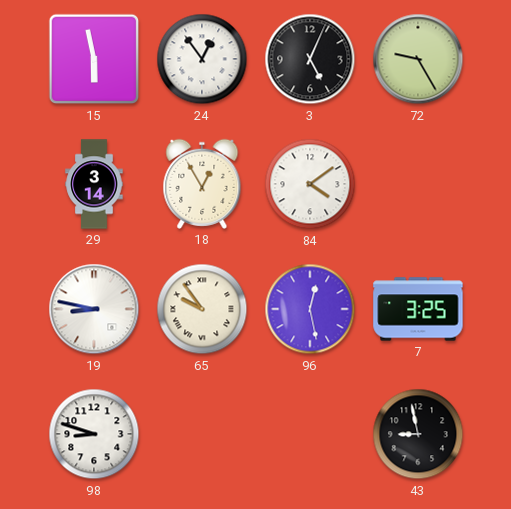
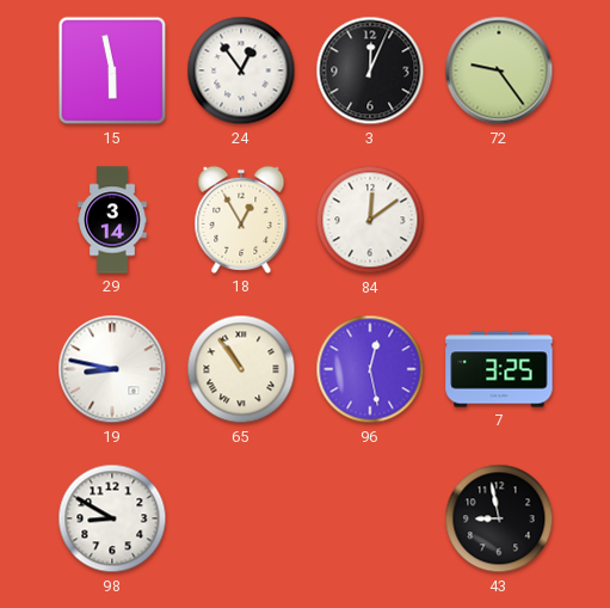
3: 5:04 -> 12:04
72: 9:25 -> 9:24
84: 4:09 -> 12:09
65: 9:54 -> 10:54
98: 8:48 -> 8:50
